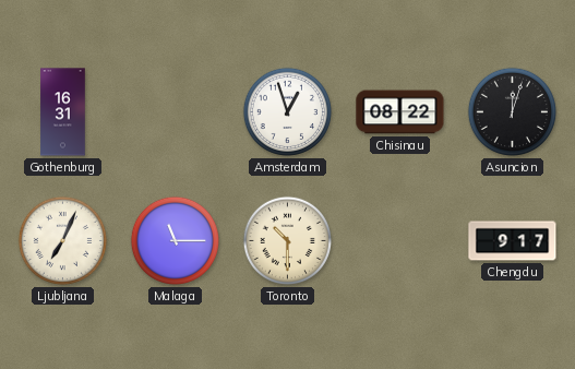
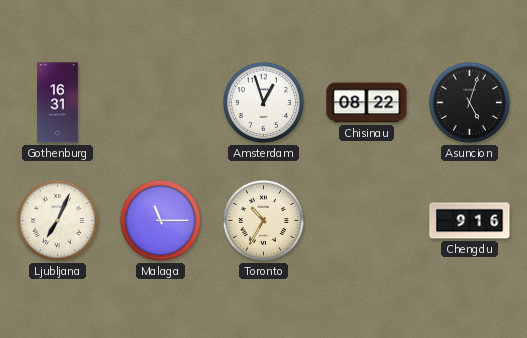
Asuncion: 12:03 -> 5:03
Toronto: 10:30 -> 10:35
Chengdu: 9:17 -> 9:16
